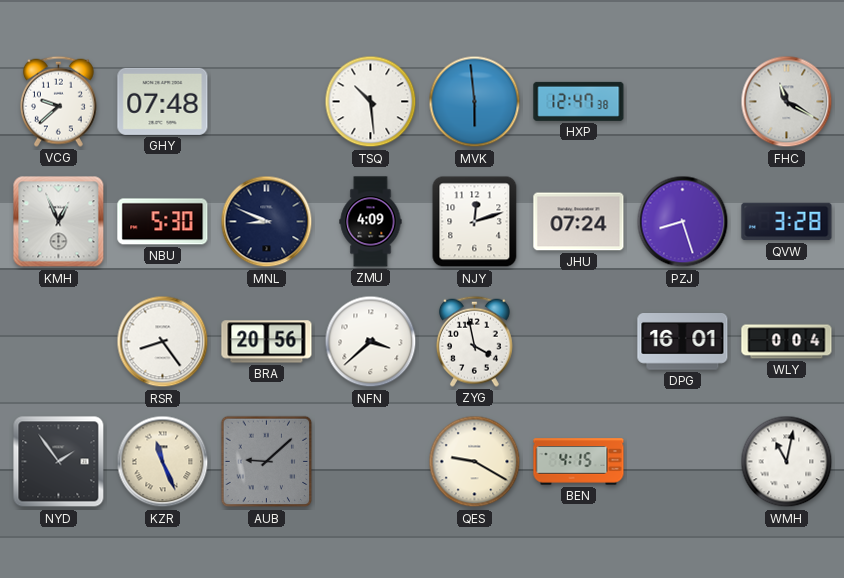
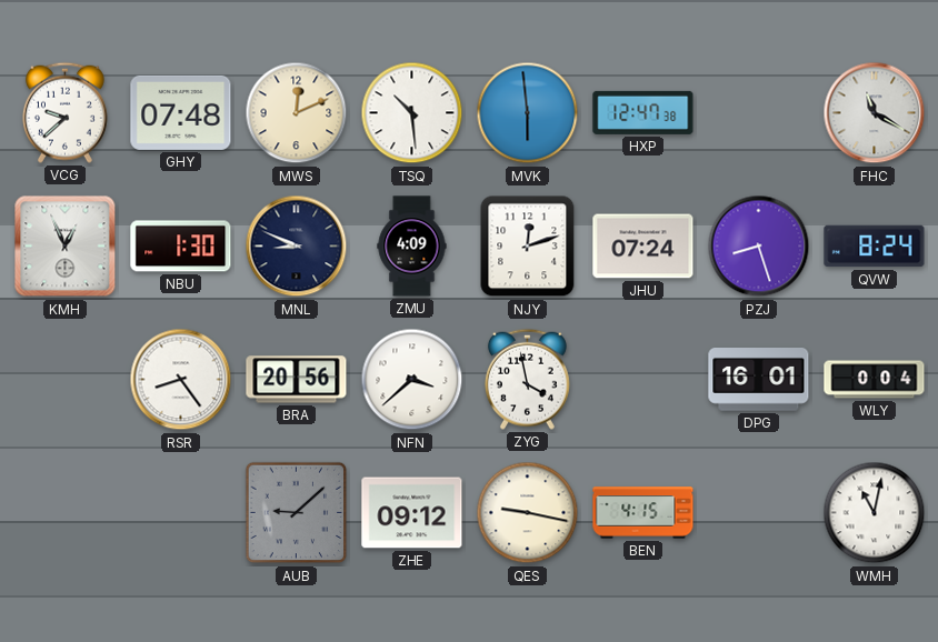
MWS: none -> 12:11
NBU: 5:30 -> 1:30
QVW: 3:28 -> 8:24
NYD: 1:54 -> none
KZR: 11:26 -> none
ZHE: none -> 09:12
QES: 9:20 -> 9:17
